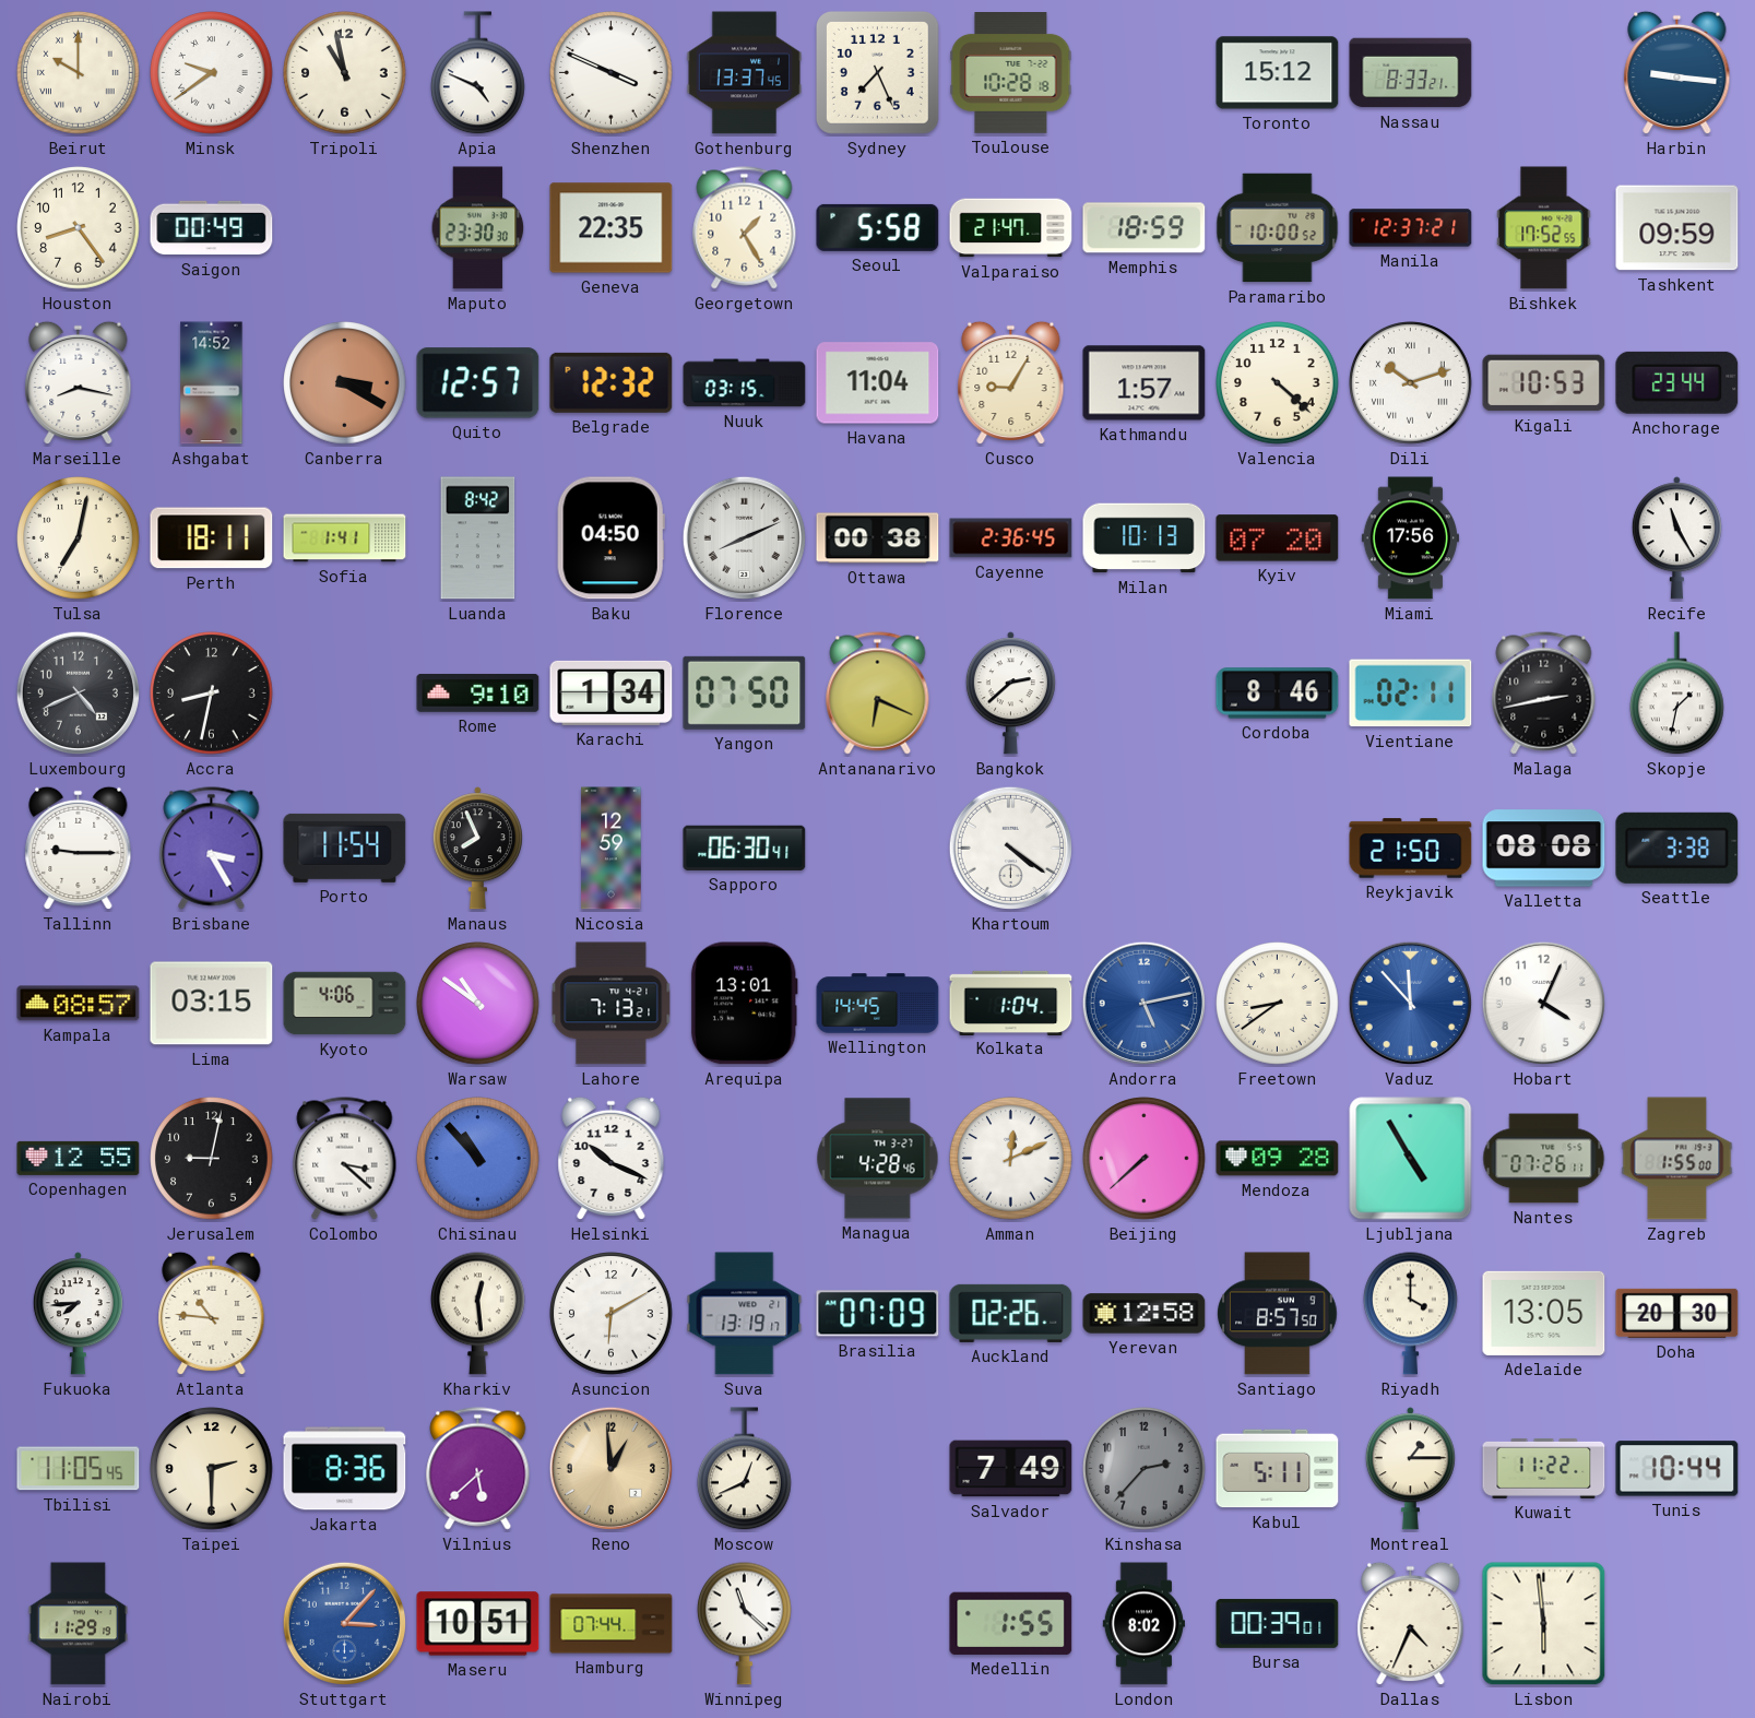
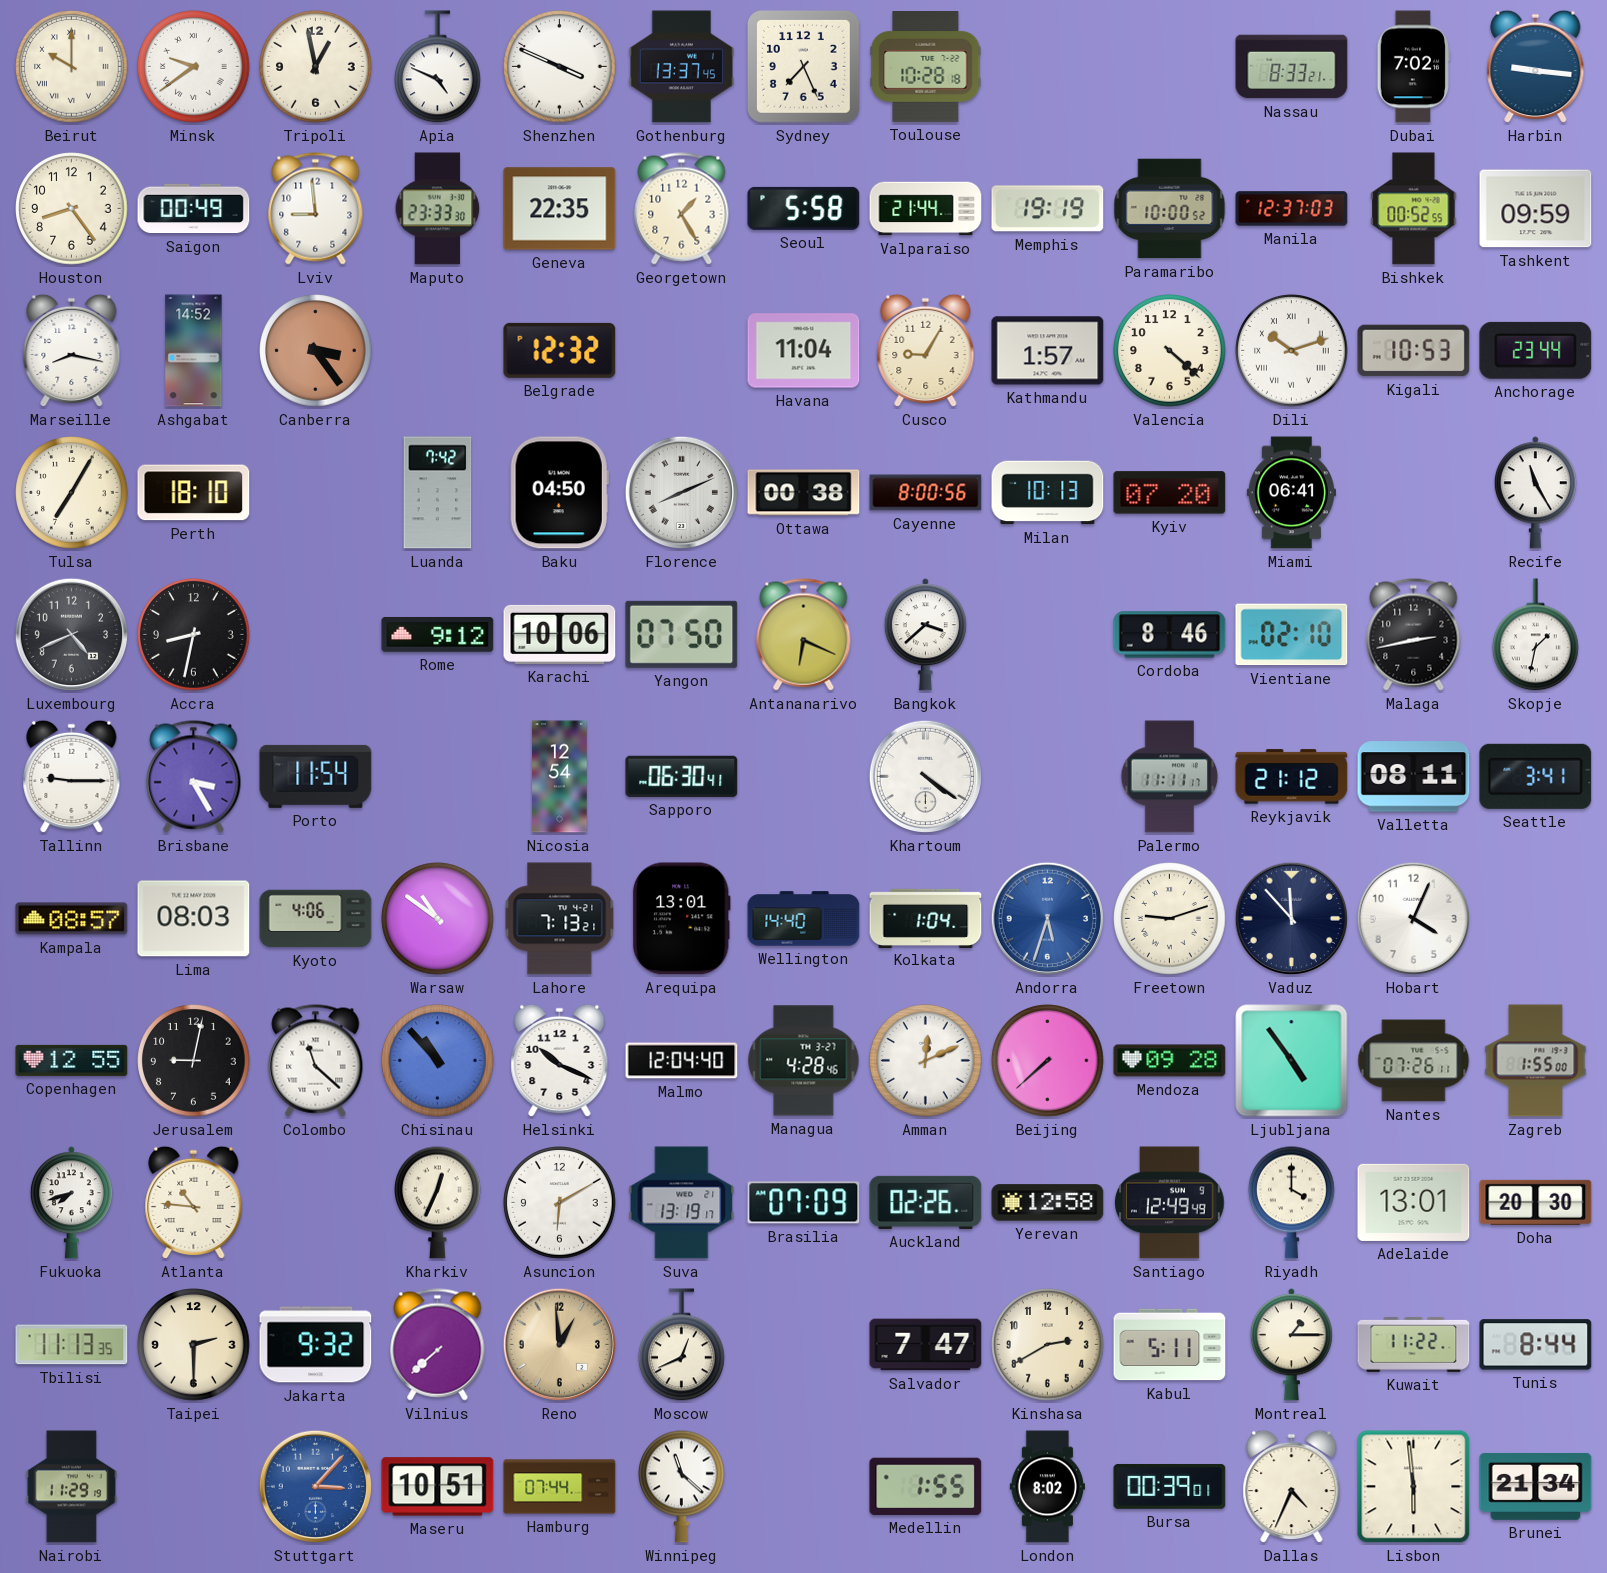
Tripoli: 10:58 -> 12:58
Toronto: 15:12 -> none
Dubai: none -> 7:02
Lviv: none -> 8:59
Maputo: 23:30 -> 23:33
Valparaiso: 21:47 -> 21:44
Memphis: 18:59 -> 19:19
Manila: 12:37:21 -> 12:37:03
Bishkek: 17:52 -> 00:52
Canberra: 3:20 -> 3:24
Quito: 12:57 -> none
Nuuk: 03:15 -> none
Tulsa: 7:02 -> 7:05
Perth: 18:11 -> 18:10
Sofia: 1:41 -> none
Luanda: 8:42 -> 7:42
Cayenne: 2:36 -> 8:00
Miami: 17:56 -> 06:41
Rome: 9:10 -> 9:12
Karachi: 1:34 -> 10:06
Bangkok: 2:38 -> 3:38
Vientiane: 02:11 -> 02:10
Manaus: 7:56 -> none
Nicosia: 12:59 -> 12:54
Palermo: none -> 11:11
Reykjavik: 21:50 -> 21:12
Valletta: 08:08 -> 08:11
Seattle: 3:38 -> 3:41
Lima: 03:15 -> 08:03
Wellington: 14:45 -> 14:40
Andorra: 5:13 -> 5:33
Freetown: 8:39 -> 9:12
Vaduz dial: blue -> navy
Colombo: 3:22 -> 11:22
Malmo: none -> 12:04
Ljubljana: 4:55 -> 4:54
Fukuoka: 7:44 -> 7:42
Kharkiv: 12:29 -> 12:34
Santiago: 8:57 -> 12:49
Adelaide: 13:05 -> 13:01
Tbilisi: 11:05 -> 11:13
Jakarta: 8:36 -> 9:32
Vilnius: 5:38 -> 7:38
Salvador: 7:49 -> 7:47
Kinshasa: 2:37 -> 2:40
Kinshasa dial: grey -> cream
Tunis: 10:44 -> 8:44
Brunei: none -> 21:34
